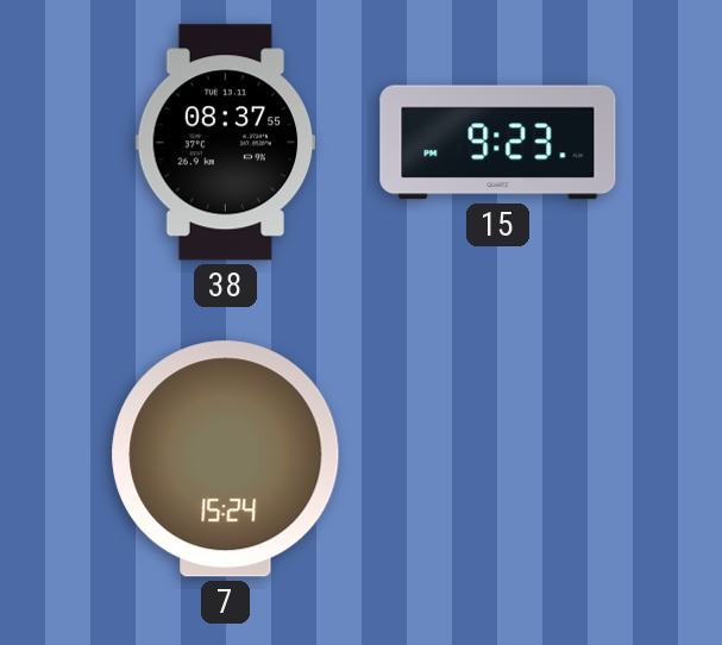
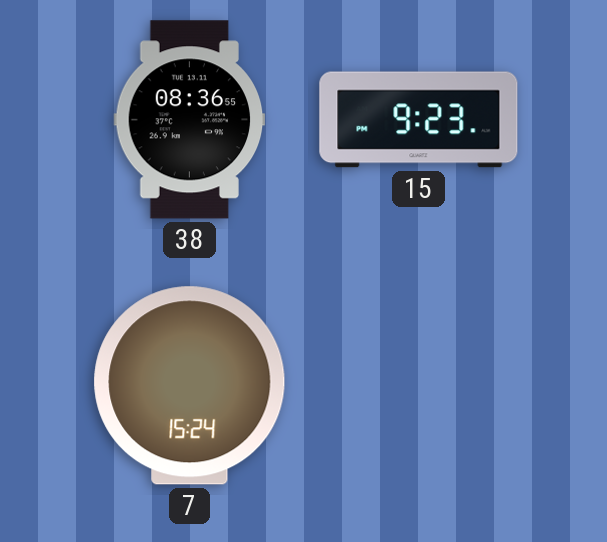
38: 08:37 -> 08:36
